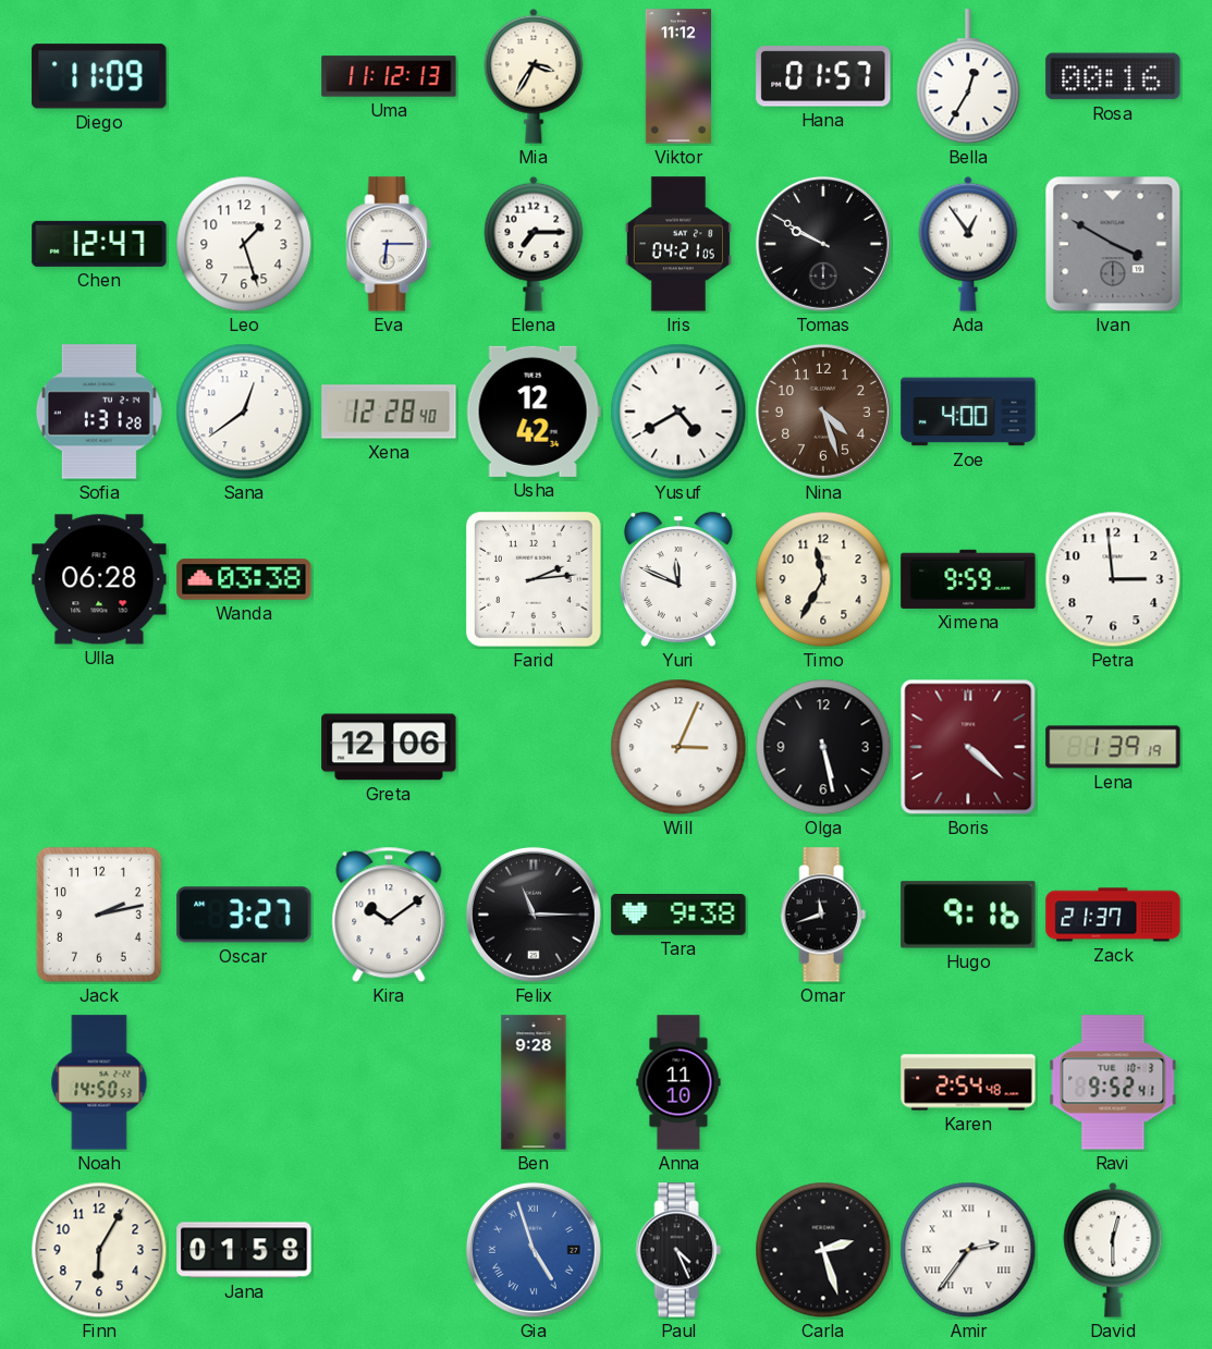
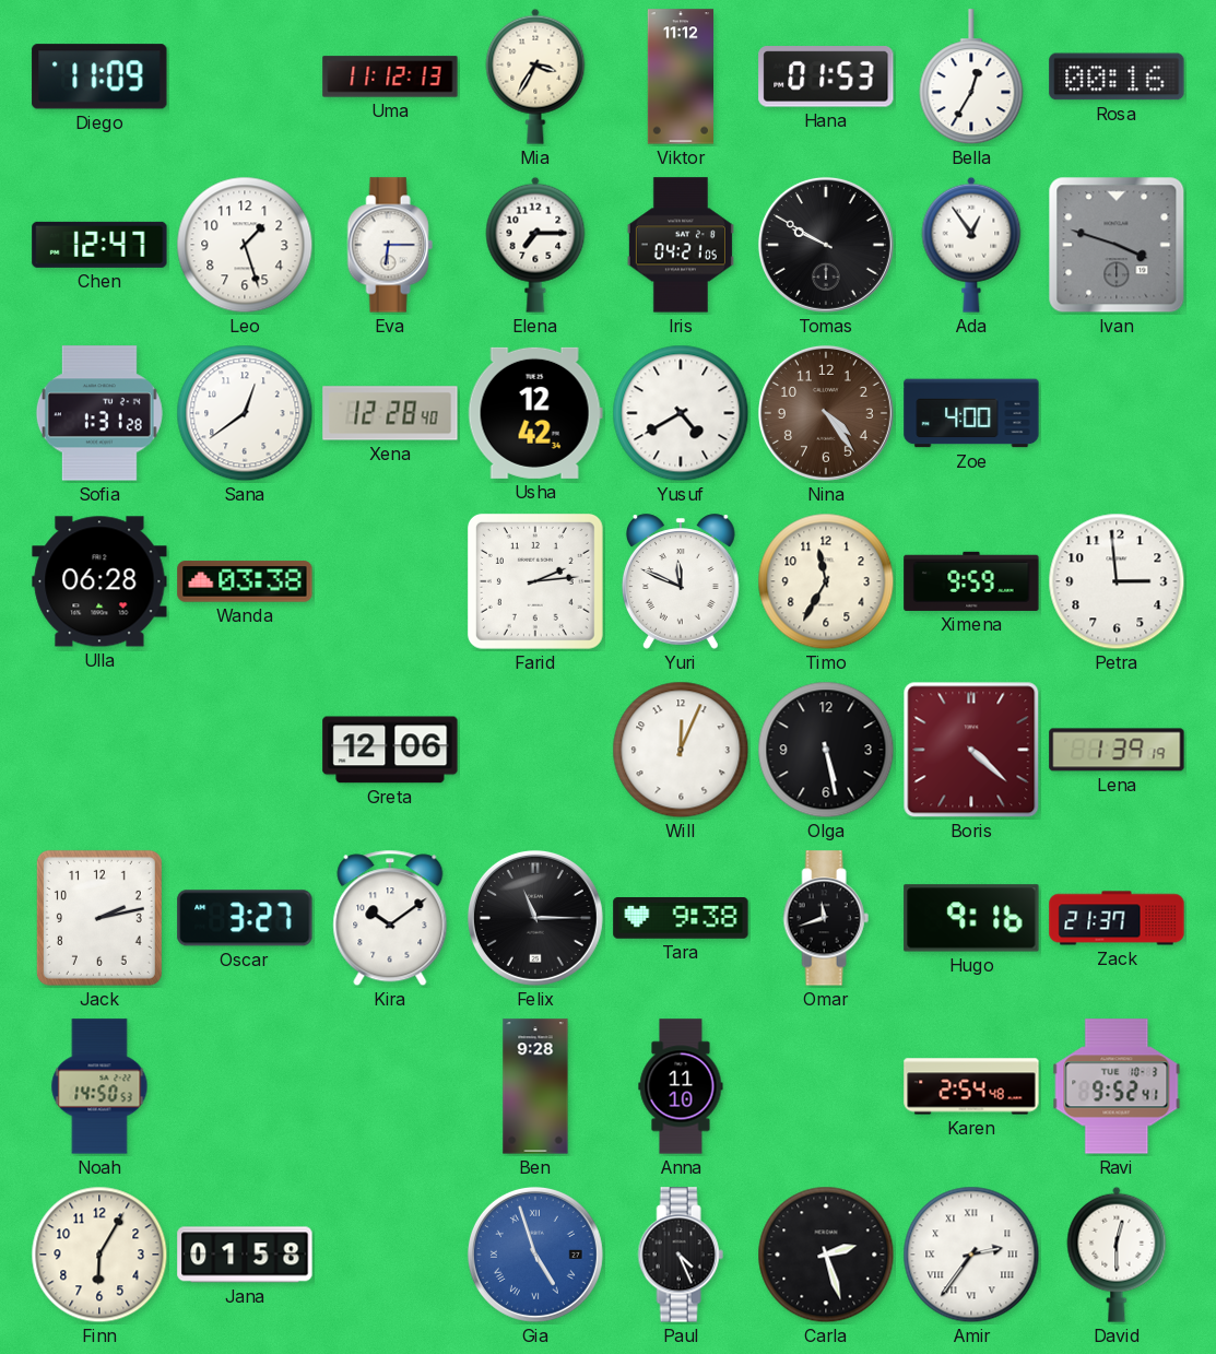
Hana: 01:57 -> 01:53
Ivan: 3:50 -> 3:48
Nina: 4:27 -> 4:24
Will: 3:04 -> 12:04
